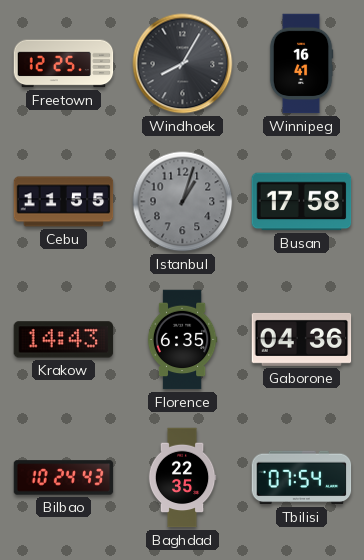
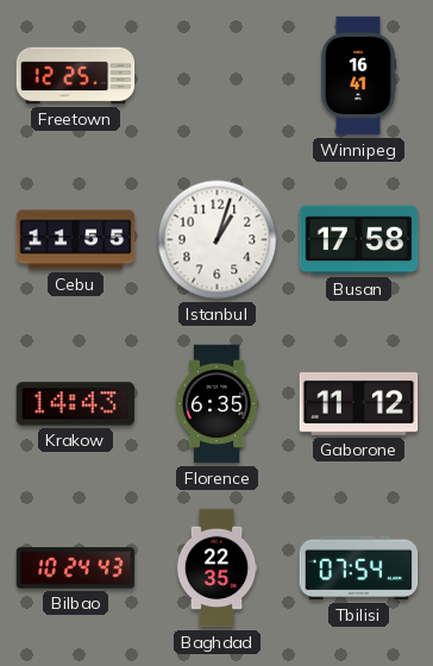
Windhoek: 8:05 -> none
Istanbul dial: grey -> white
Gaborone: 04:36 -> 11:12
